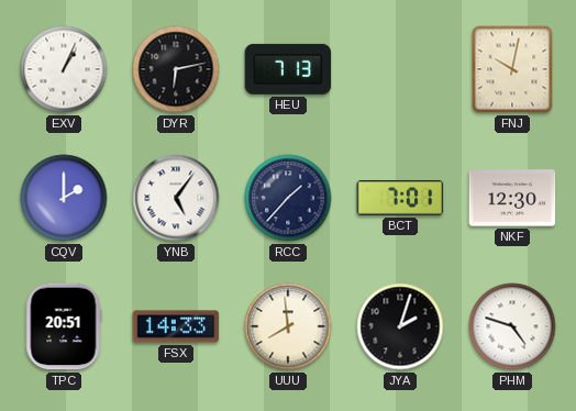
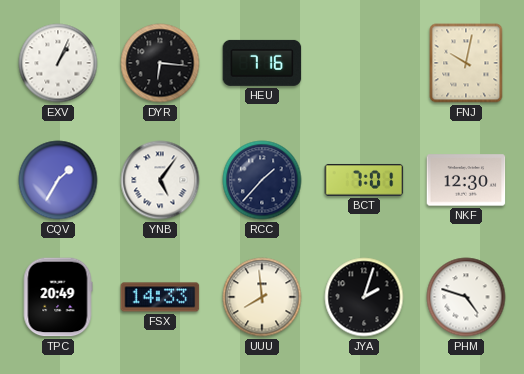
DYR: 6:13 -> 6:16
HEU: 7:13 -> 7:16
CQV: 2:00 -> 1:35
TPC: 20:51 -> 20:49
